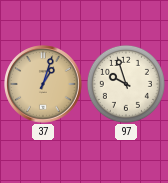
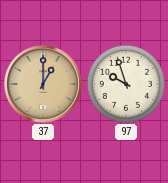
37: 1:03 -> 1:00
